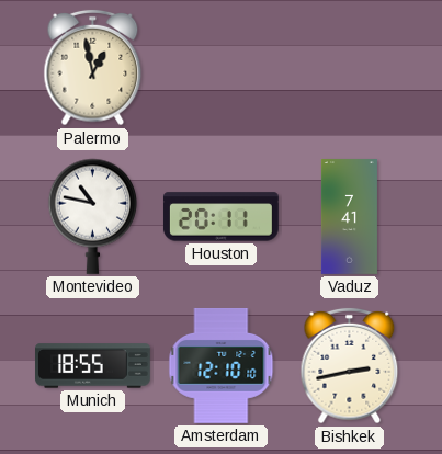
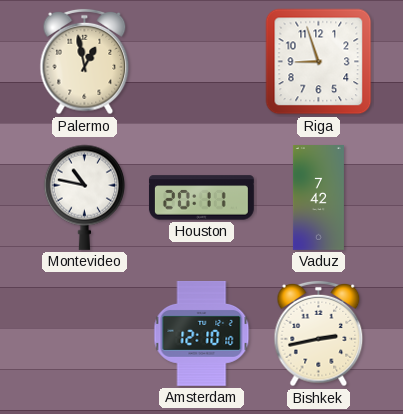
Riga: none -> 8:57
Vaduz: 7:41 -> 7:42
Munich: 18:55 -> none
